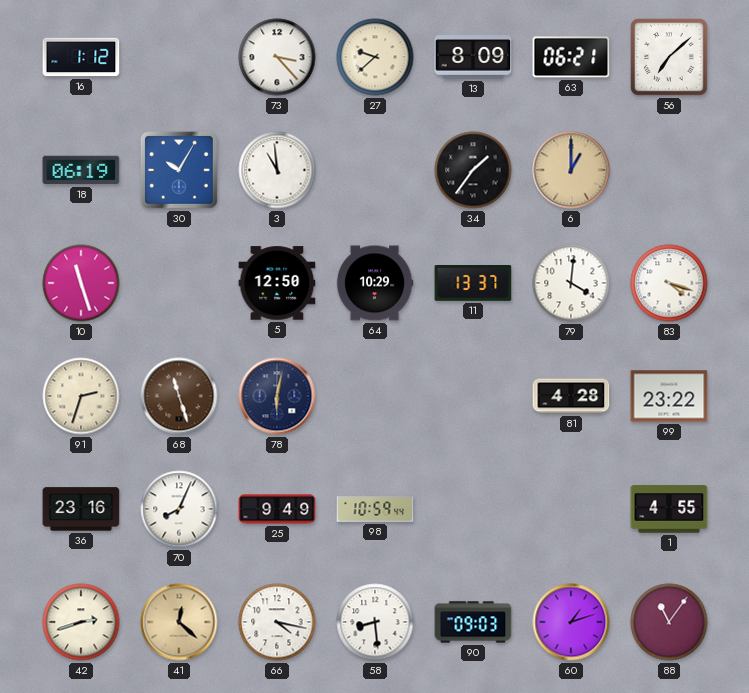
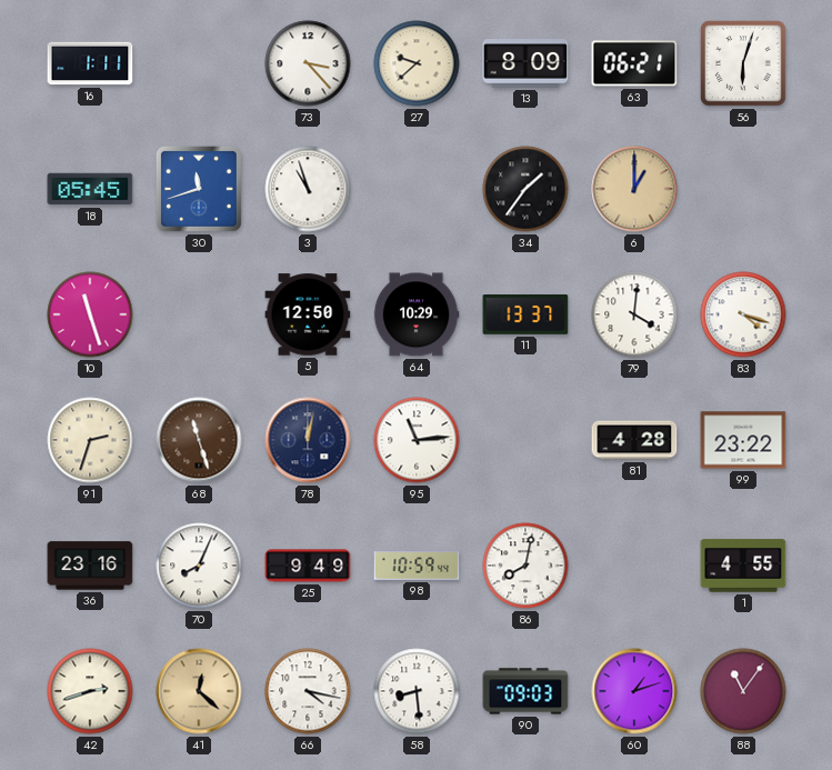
16: 1:12 -> 1:11
56: 7:08 -> 6:03
18: 06:19 -> 05:45
30: 10:05 -> 11:42
3: 10:59 -> 10:57
78: 6:02 -> 12:02
95: none -> 11:14
86: none -> 8:02
